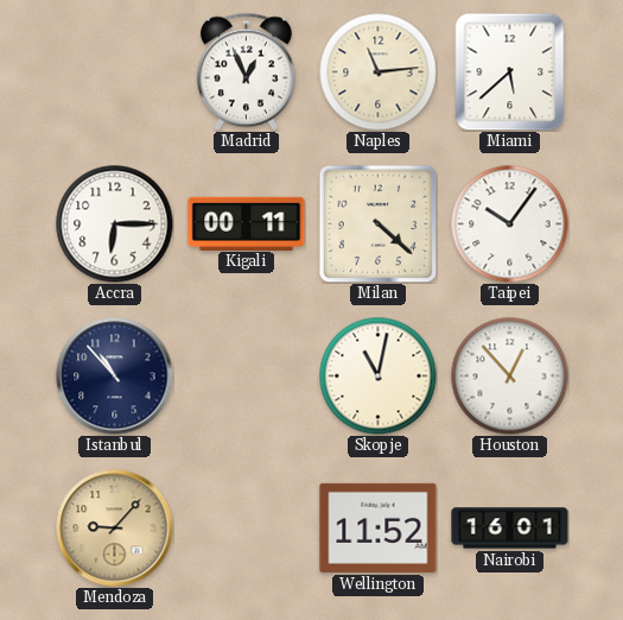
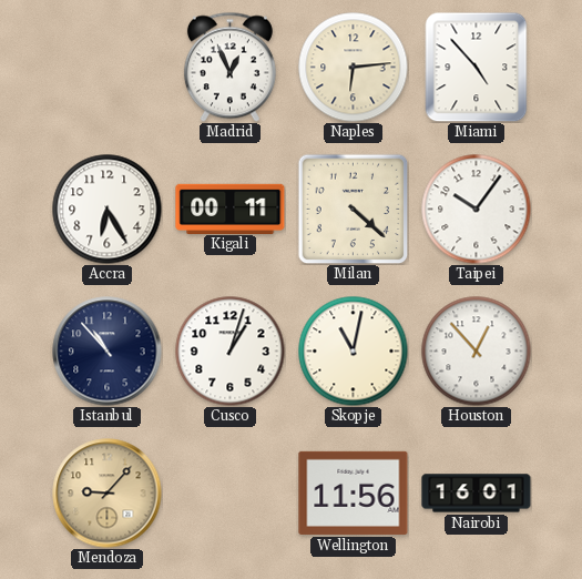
Naples: 11:14 -> 6:14
Miami: 5:38 -> 4:53
Accra: 6:15 -> 6:25
Cusco: none -> 1:03
Wellington: 11:52 -> 11:56
